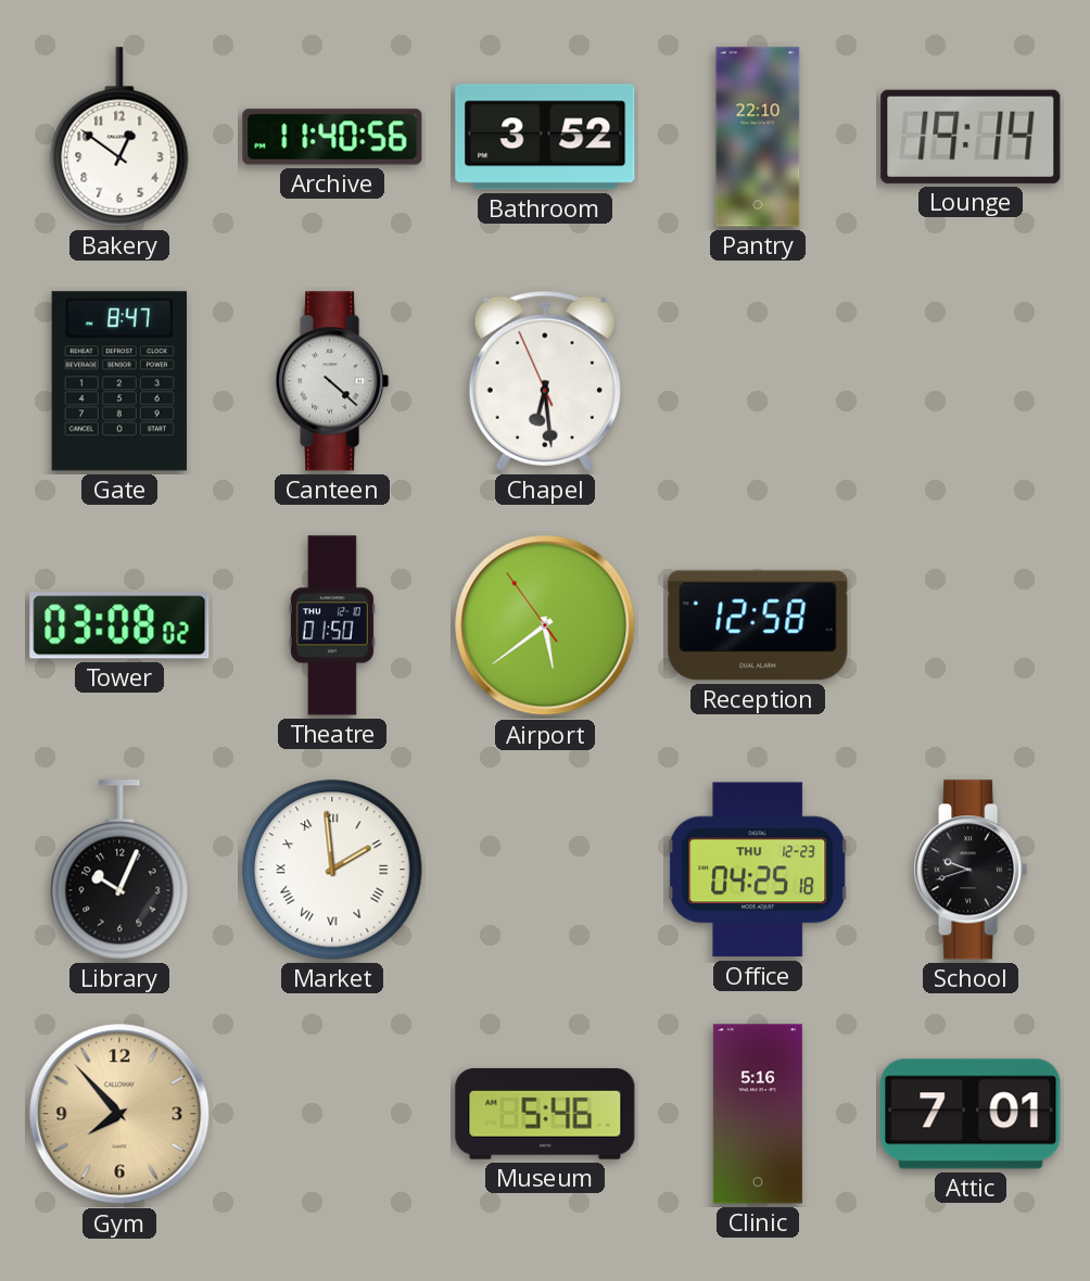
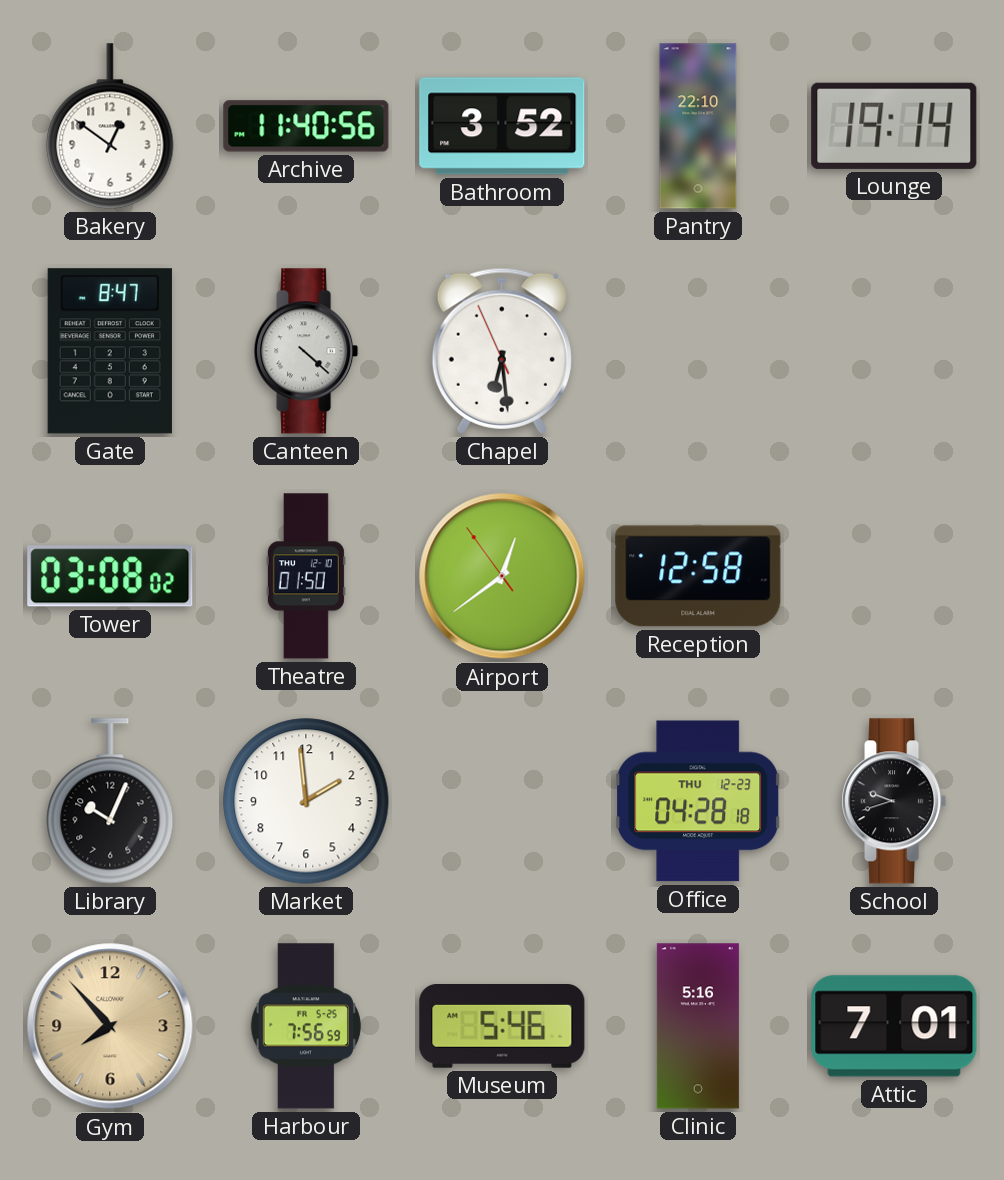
Airport: 5:38 -> 12:38
Market numerals: Roman -> Arabic
Office: 04:25 -> 04:28
Harbour: none -> 7:56
